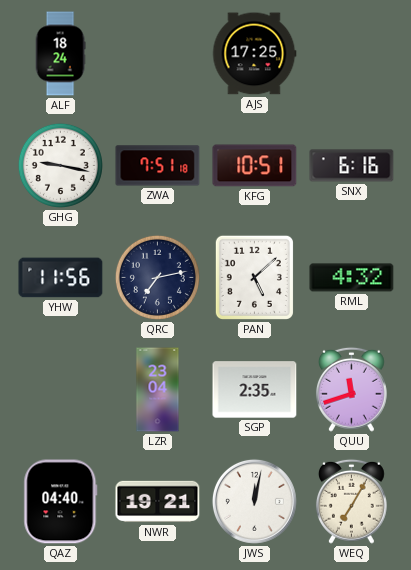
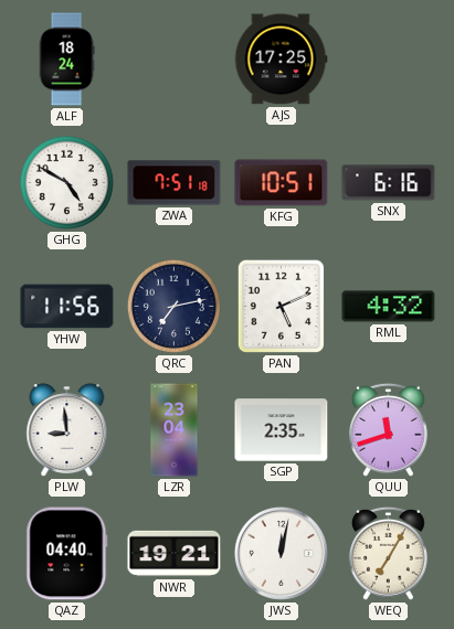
GHG: 9:17 -> 4:50
PAN: 5:08 -> 5:11
PLW: none -> 8:59
